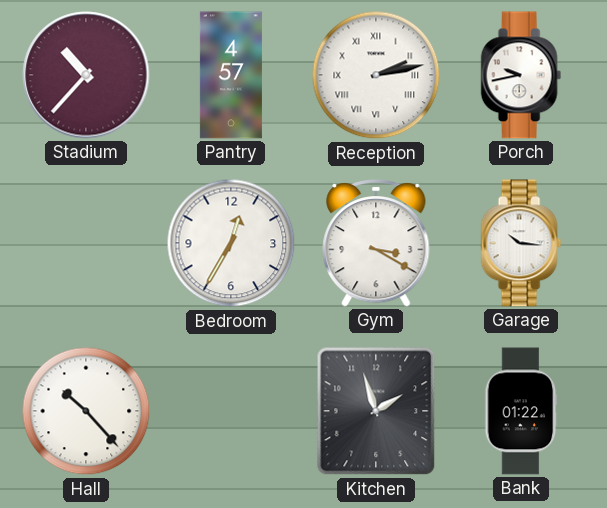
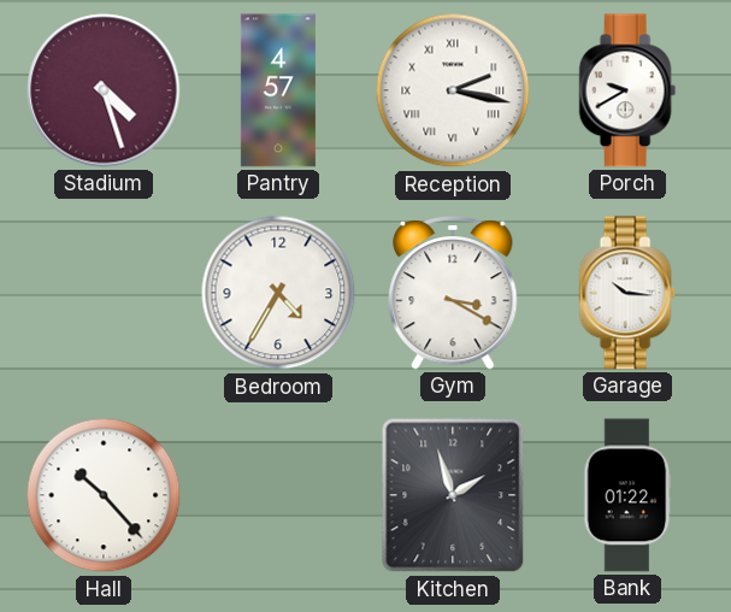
Stadium: 10:37 -> 4:27
Reception: 2:13 -> 2:17
Porch: 9:43 -> 9:40
Bedroom: 12:35 -> 4:35
